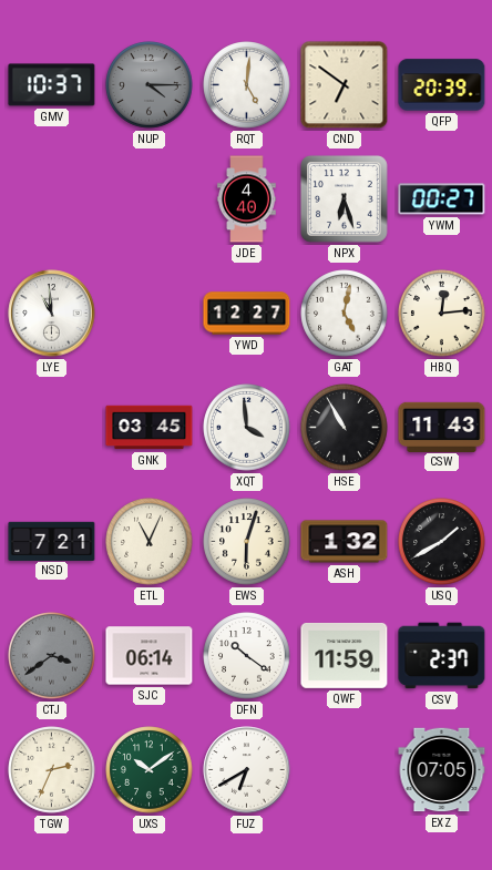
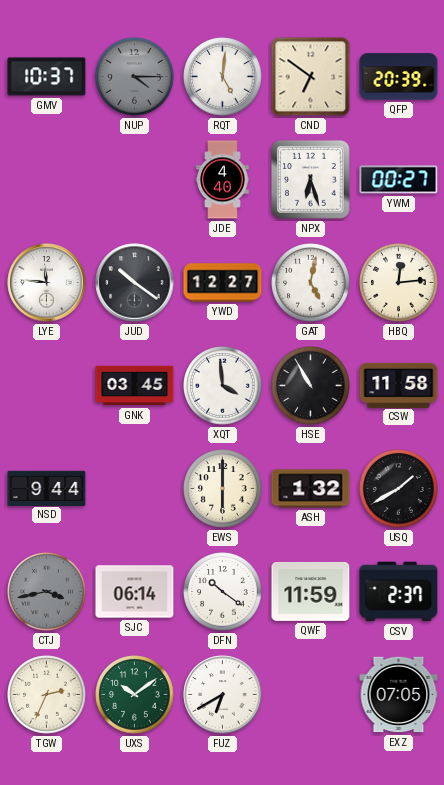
LYE: 10:59 -> 11:46
JUD: none -> 10:21
CSW: 11:43 -> 11:58
NSD: 7:21 -> 9:44
ETL: 11:04 -> none
EWS: 6:03 -> 6:00
CTJ: 3:39 -> 3:43
